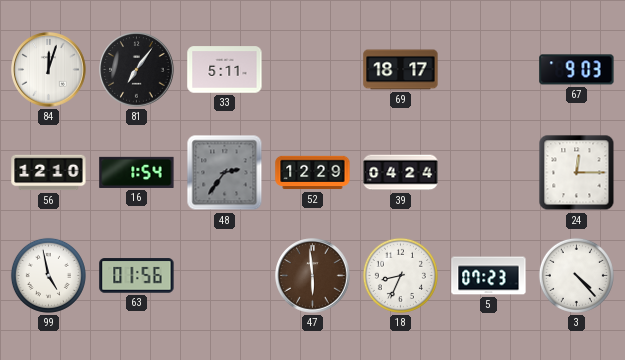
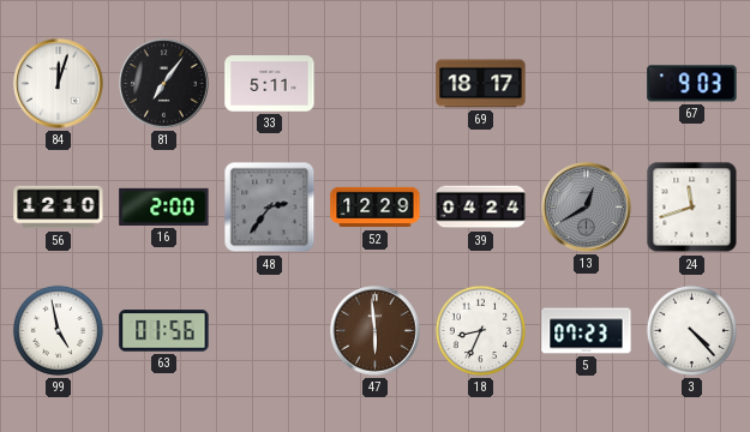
16: 1:54 -> 2:00
13: none -> 12:40
24: 12:15 -> 11:42
